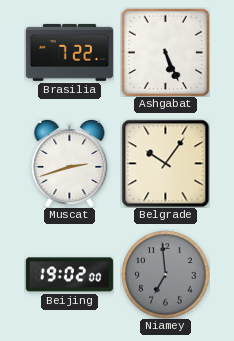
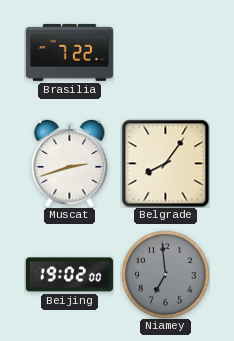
Ashgabat: 5:26 -> none
Belgrade: 10:06 -> 8:06
